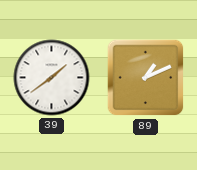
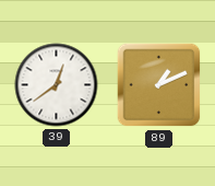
39: 1:39 -> 12:39
